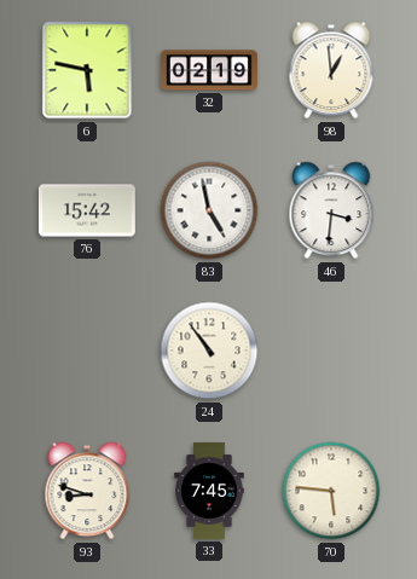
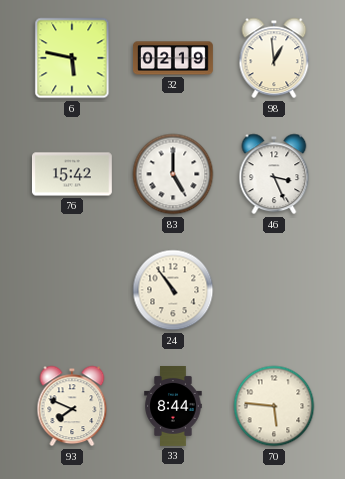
83: 4:58 -> 5:00
46: 3:31 -> 3:26
93: 8:48 -> 7:49
33: 7:45 -> 8:44
